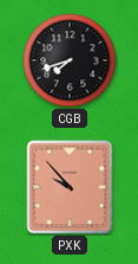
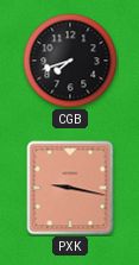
PXK: 9:53 -> 9:17
